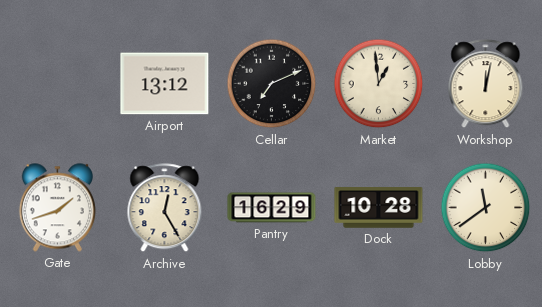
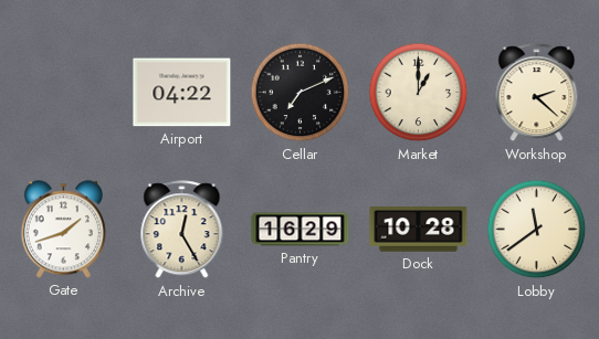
Airport: 13:12 -> 04:22
Market: 12:59 -> 1:00
Workshop: 12:02 -> 2:22
